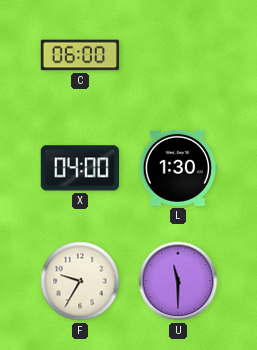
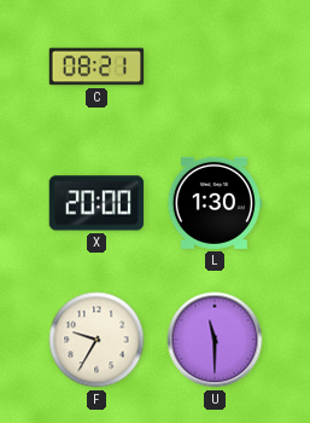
C: 06:00 -> 08:21
X: 04:00 -> 20:00
